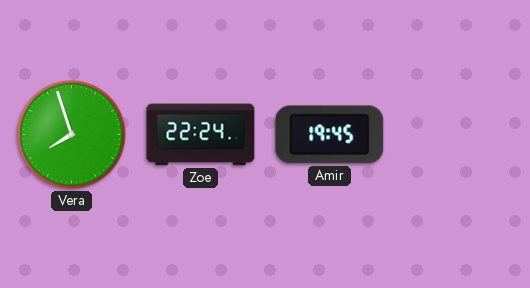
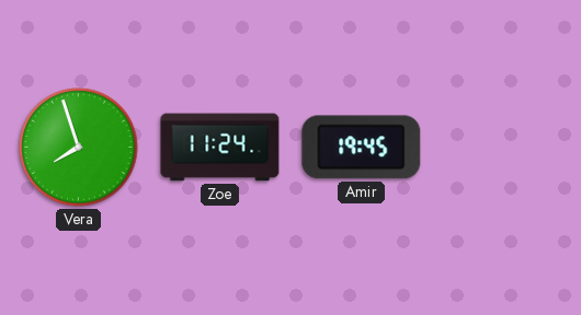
Zoe: 22:24 -> 11:24
